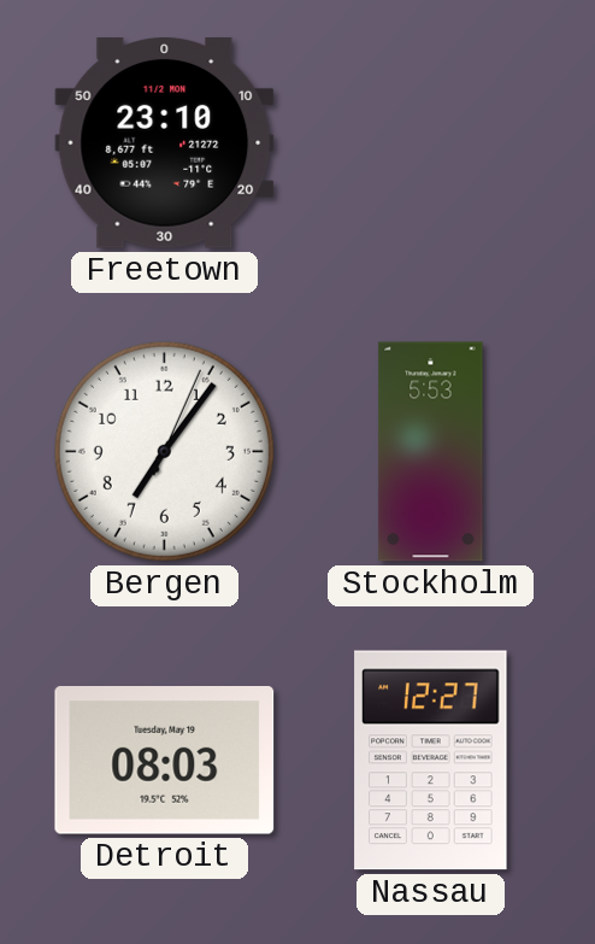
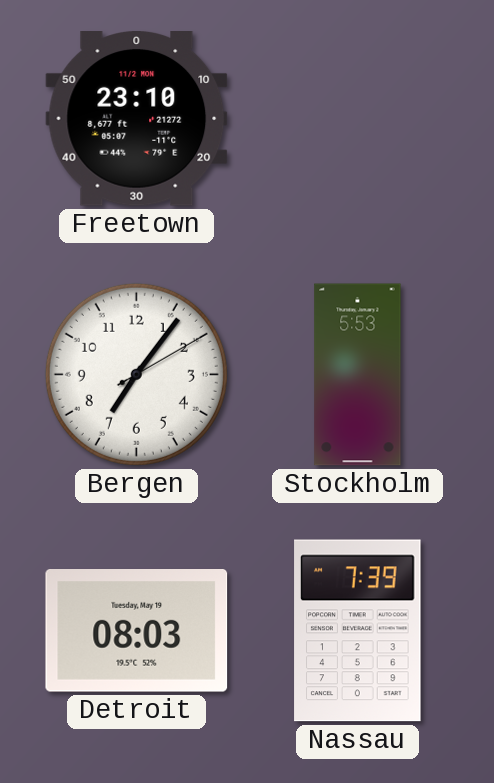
Bergen: 7:06:04 -> 7:06:10
Nassau: 12:27 -> 7:39
